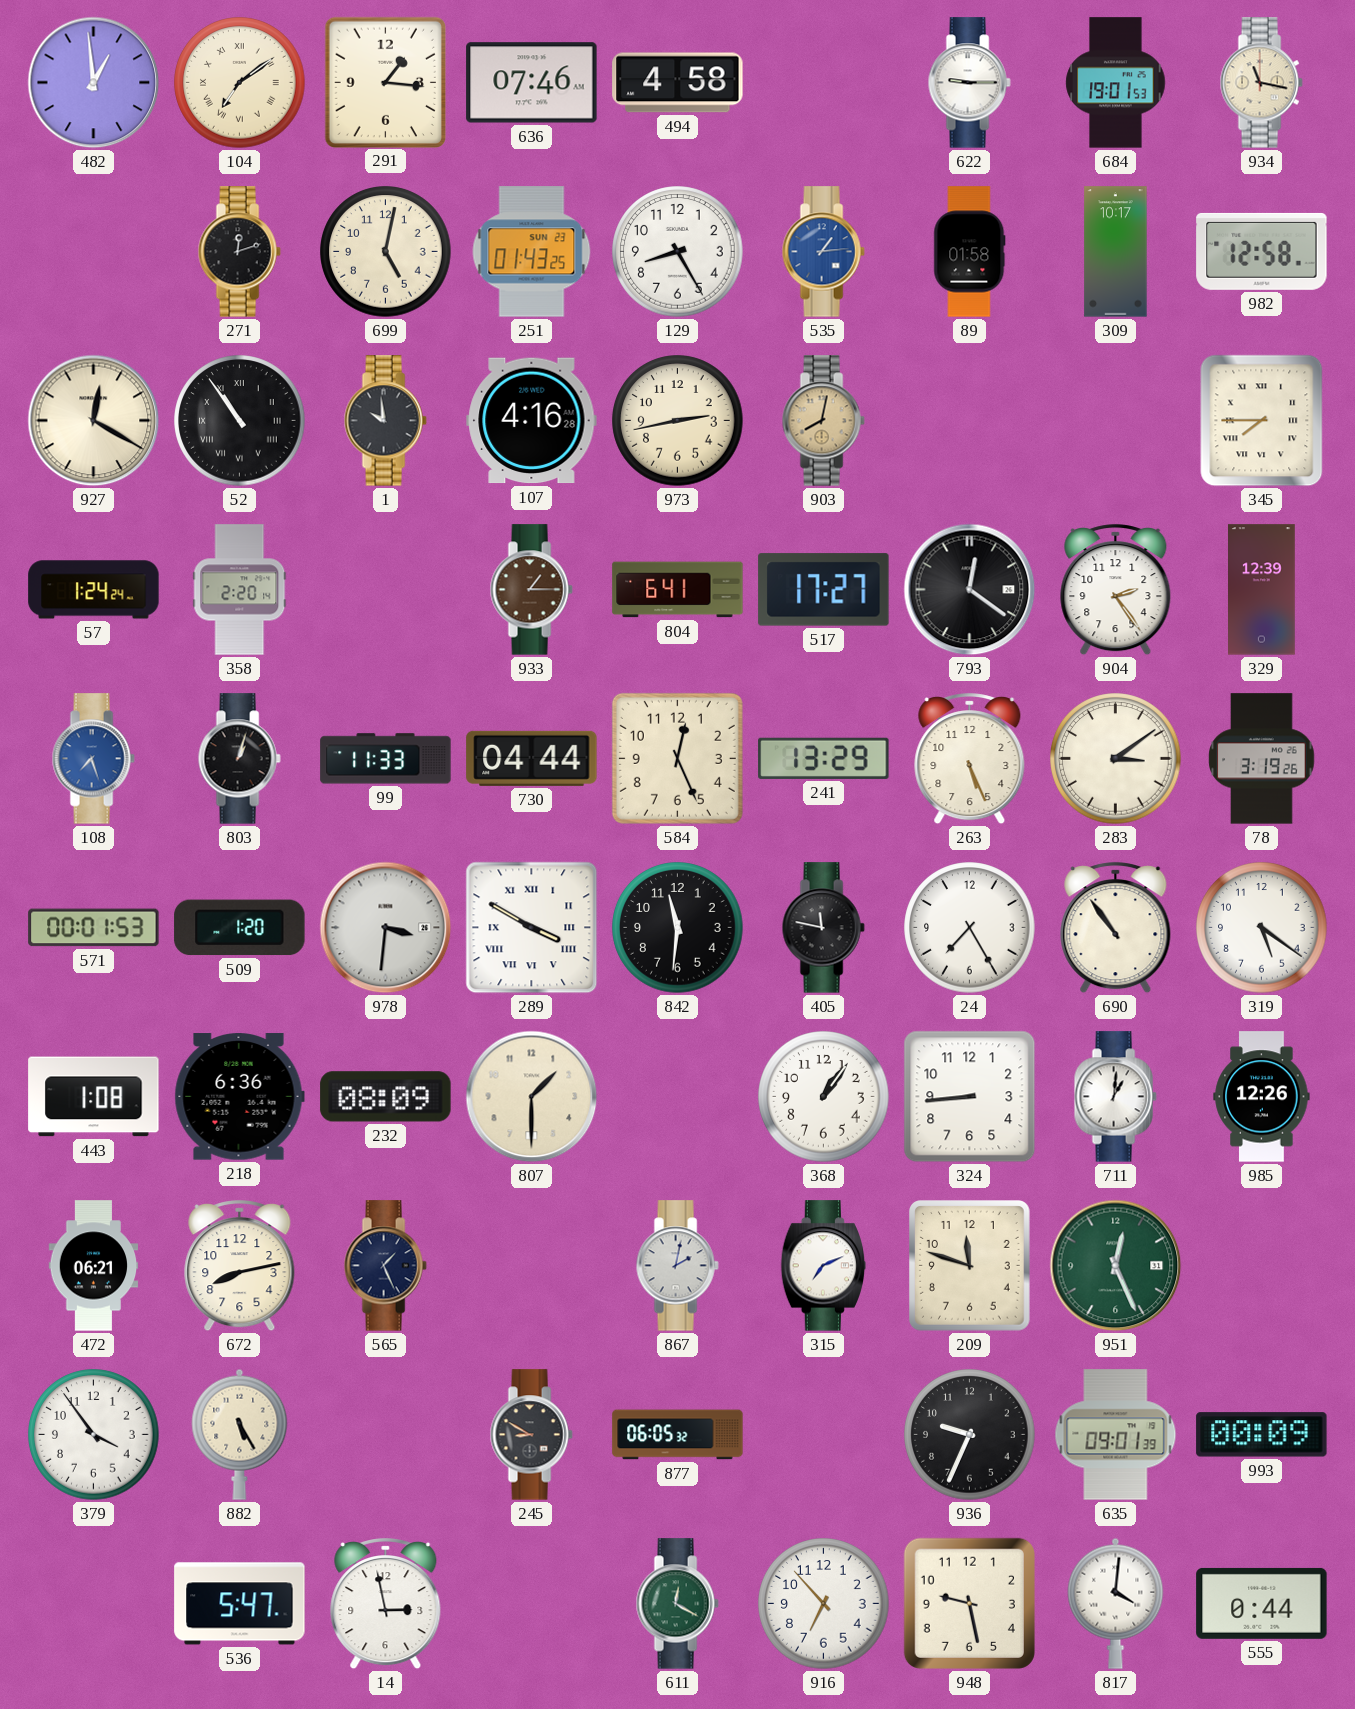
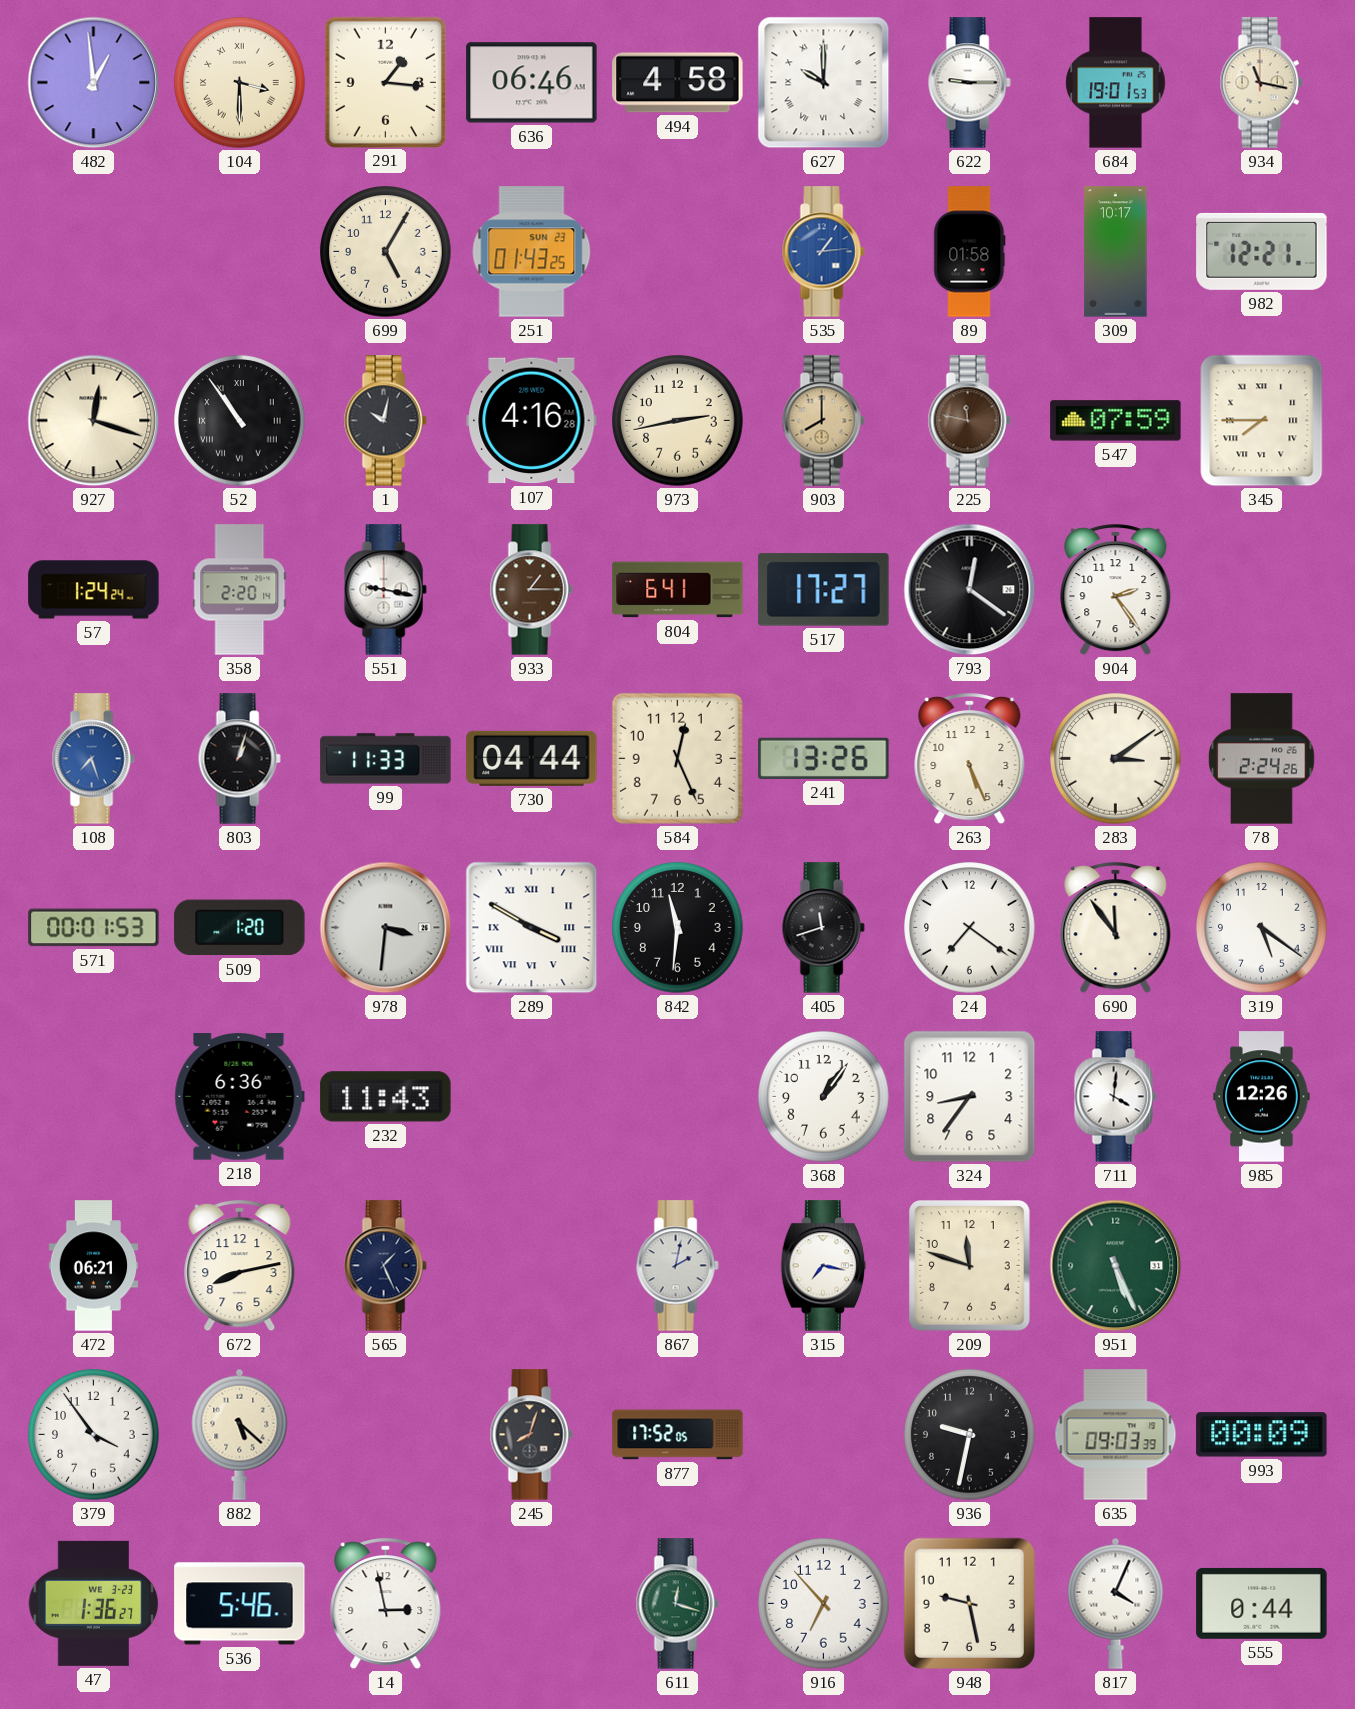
104: 7:09 -> 3:30
636: 07:46 -> 06:46
627: none -> 10:00
271: 12:12 -> none
699: 5:02 -> 5:05
129: 8:25 -> none
982: 12:58 -> 12:21
927: 12:20 -> 12:18
1: 9:59 -> 10:02
903: 8:02 -> 8:00
225: none -> 11:47
547: none -> 07:59
551: none -> 9:17
329: 12:39 -> none
241: 13:29 -> 13:26
78: 3:19 -> 2:24
405: 11:47 -> 11:42
24: 7:25 -> 7:21
690: 10:54 -> 11:54
443: 1:08 -> none
232: 08:09 -> 11:43
807: 1:30 -> none
324: 8:44 -> 8:36
711: 1:01 -> 4:01
315: 7:11 -> 7:17
951: 12:26 -> 5:26
882: 5:25 -> 5:22
245: 8:50 -> 8:03
877: 06:05 -> 17:52
936: 9:34 -> 9:32
635: 09:01 -> 09:03
47: none -> 1:36
536: 5:47 -> 5:46
611: 12:20 -> 12:18
817: 4:01 -> 4:04
